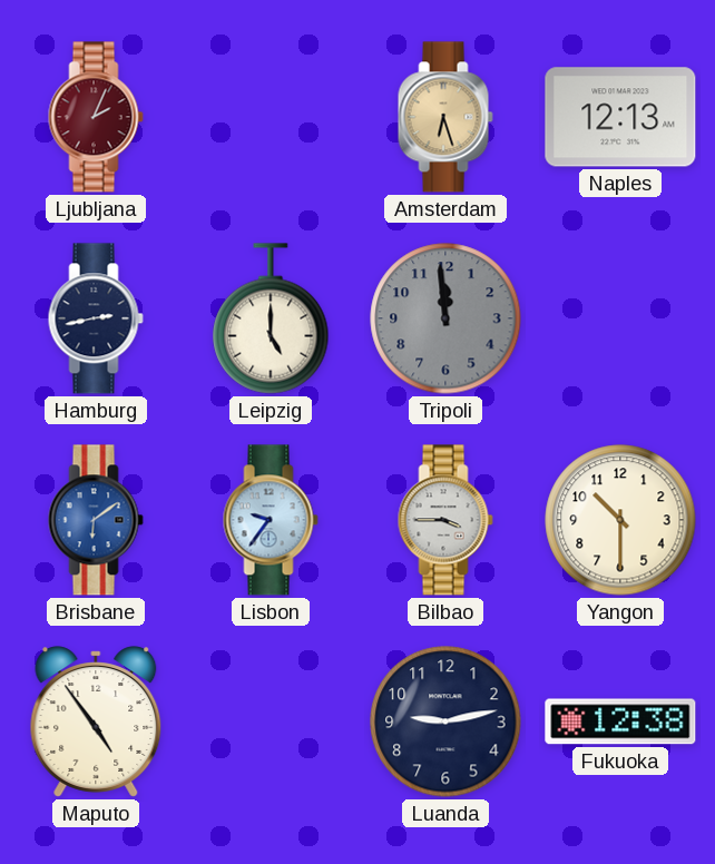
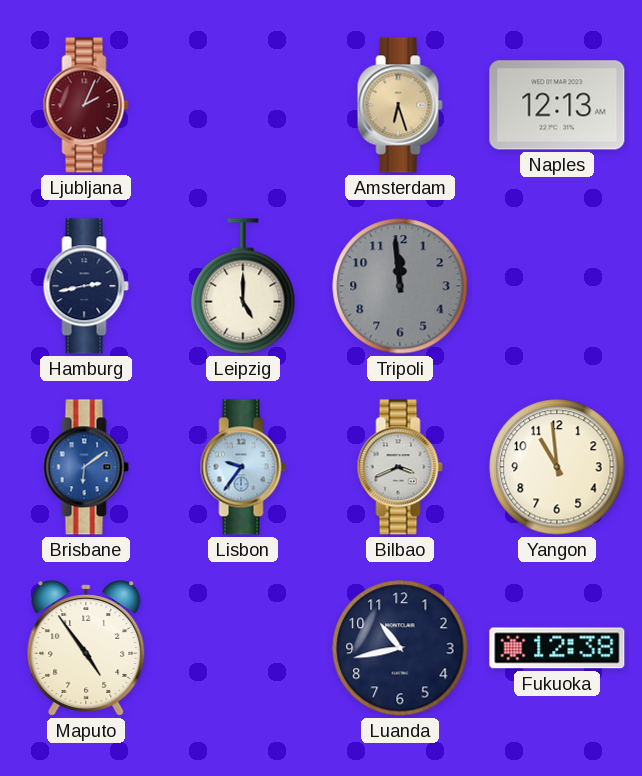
Bilbao: 3:45 -> 3:41
Yangon: 10:30 -> 10:59
Luanda: 9:13 -> 10:43
